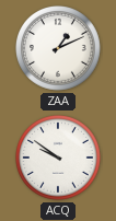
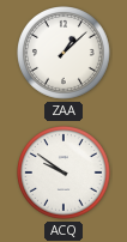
ZAA: 1:11 -> 1:08
